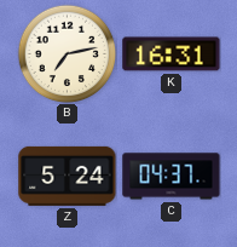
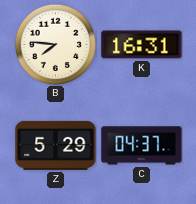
B: 7:13 -> 7:46
Z: 5:24 -> 5:29
